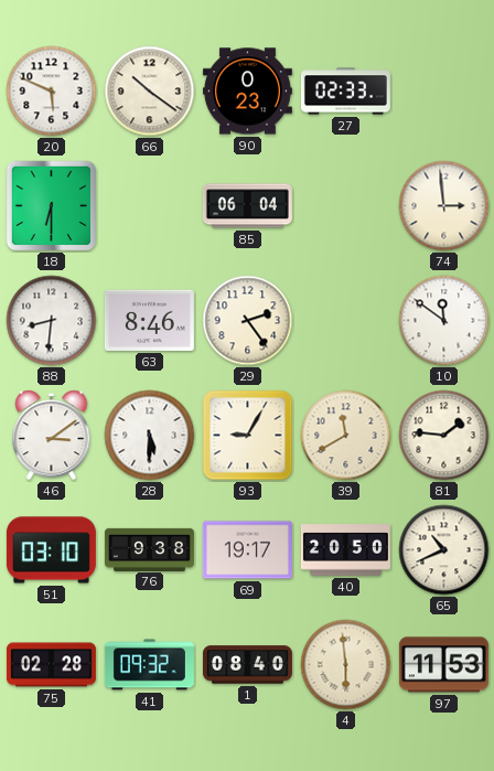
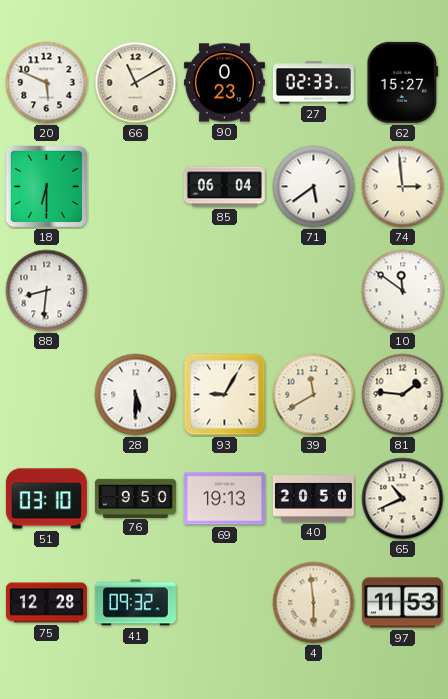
66: 10:21 -> 11:10
62: none -> 15:27
71: none -> 5:39
63: 8:46 -> none
29: 2:24 -> none
46: 3:09 -> none
76: 9:38 -> 9:50
69: 19:17 -> 19:13
75: 02:28 -> 12:28
1: 08:40 -> none
